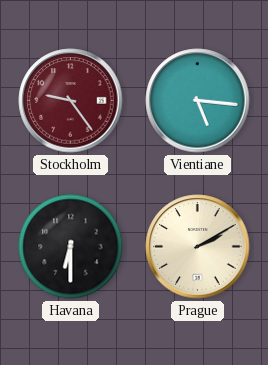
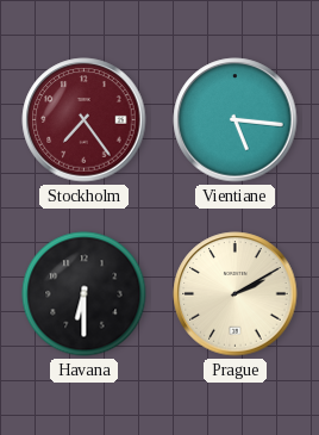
Stockholm: 9:24 -> 7:24
